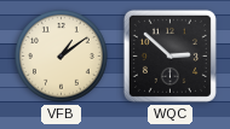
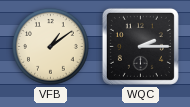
WQC: 2:52 -> 2:15
